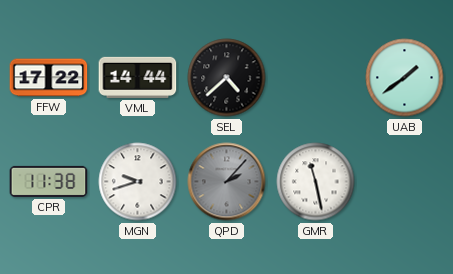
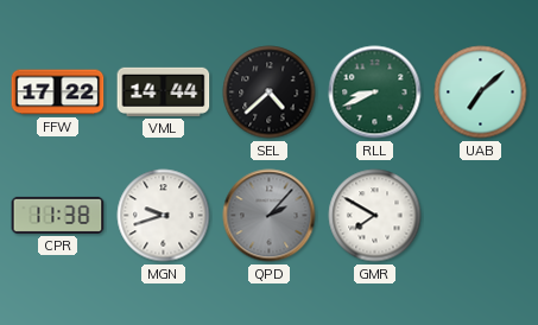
RLL: none -> 8:41
UAB: 1:39 -> 7:08
GMR: 11:28 -> 7:50
